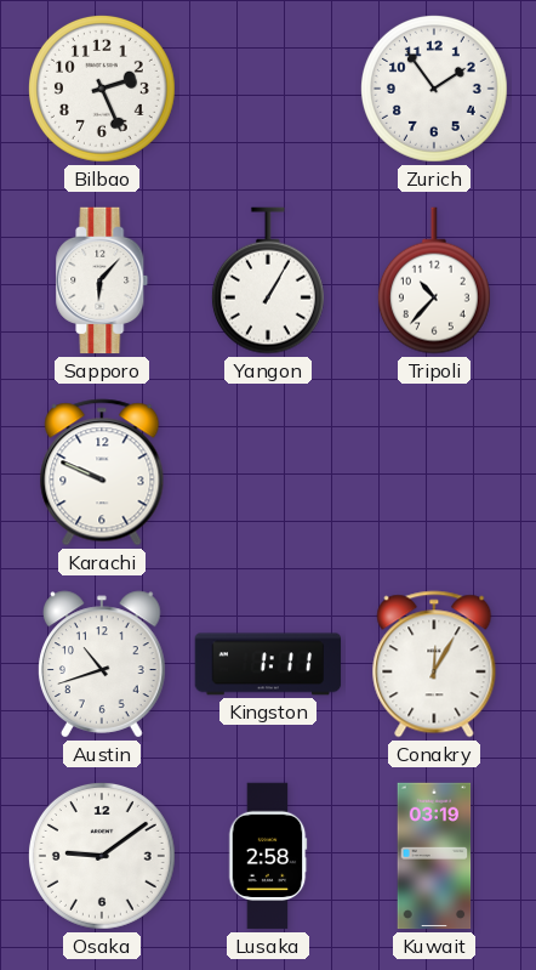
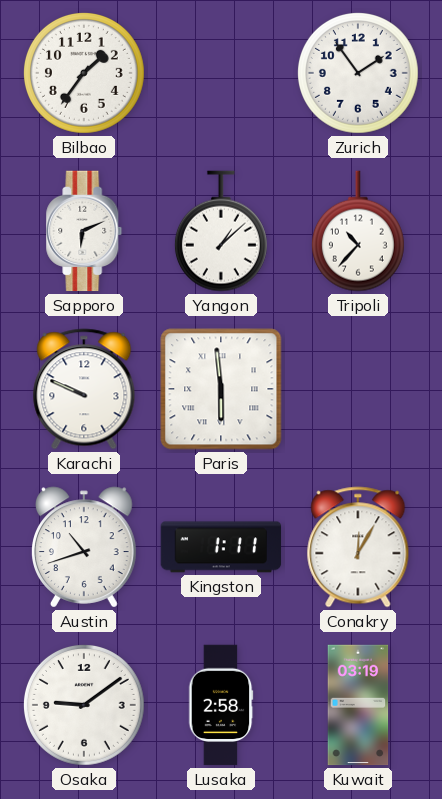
Bilbao: 2:26 -> 1:36
Sapporo: 6:07 -> 6:11
Yangon: 1:05 -> 1:08
Paris: none -> 5:59
